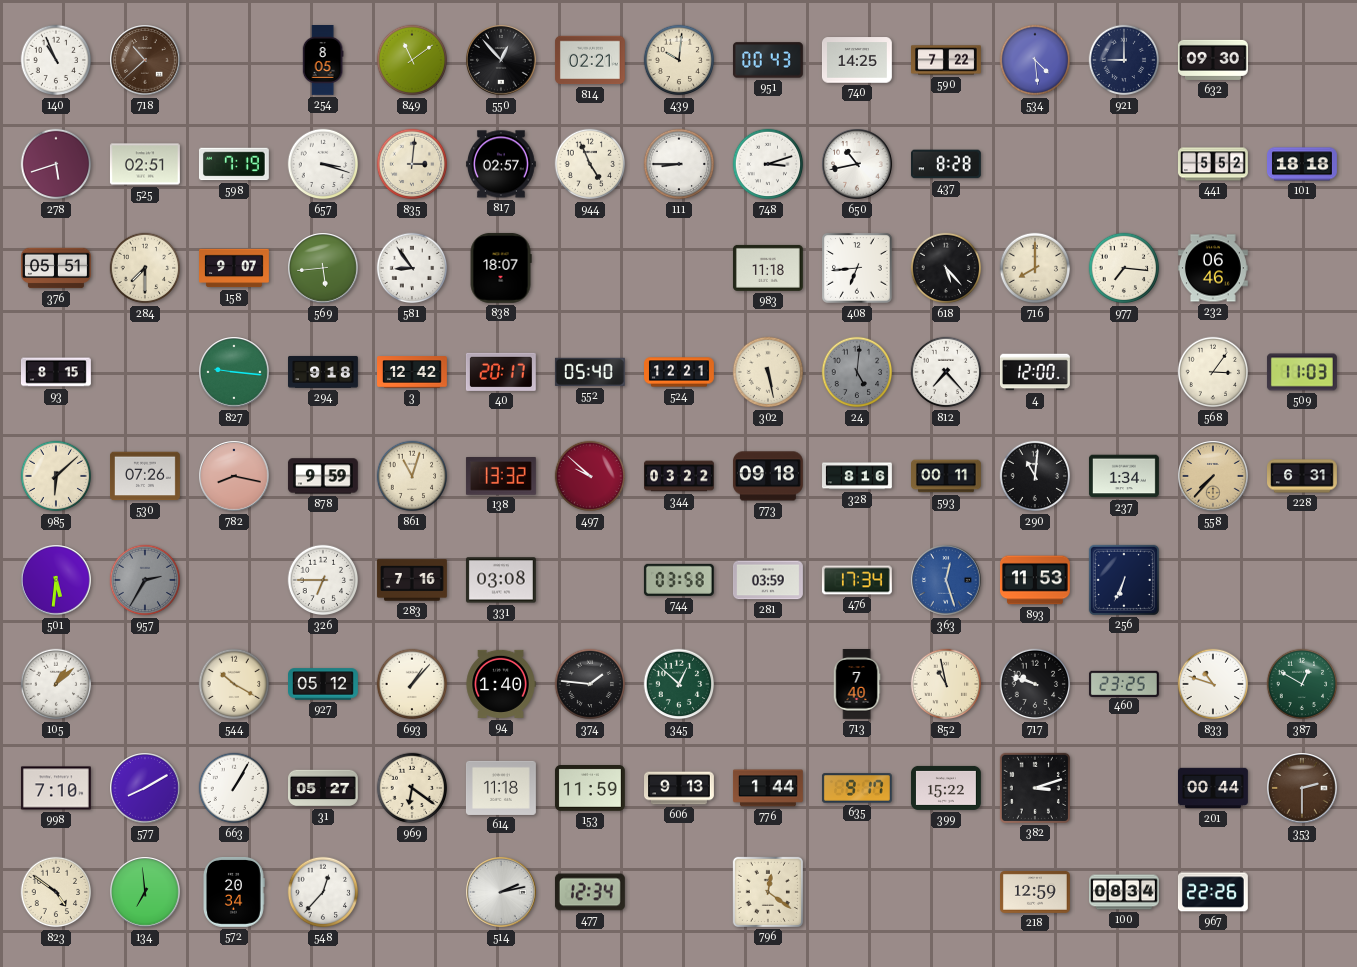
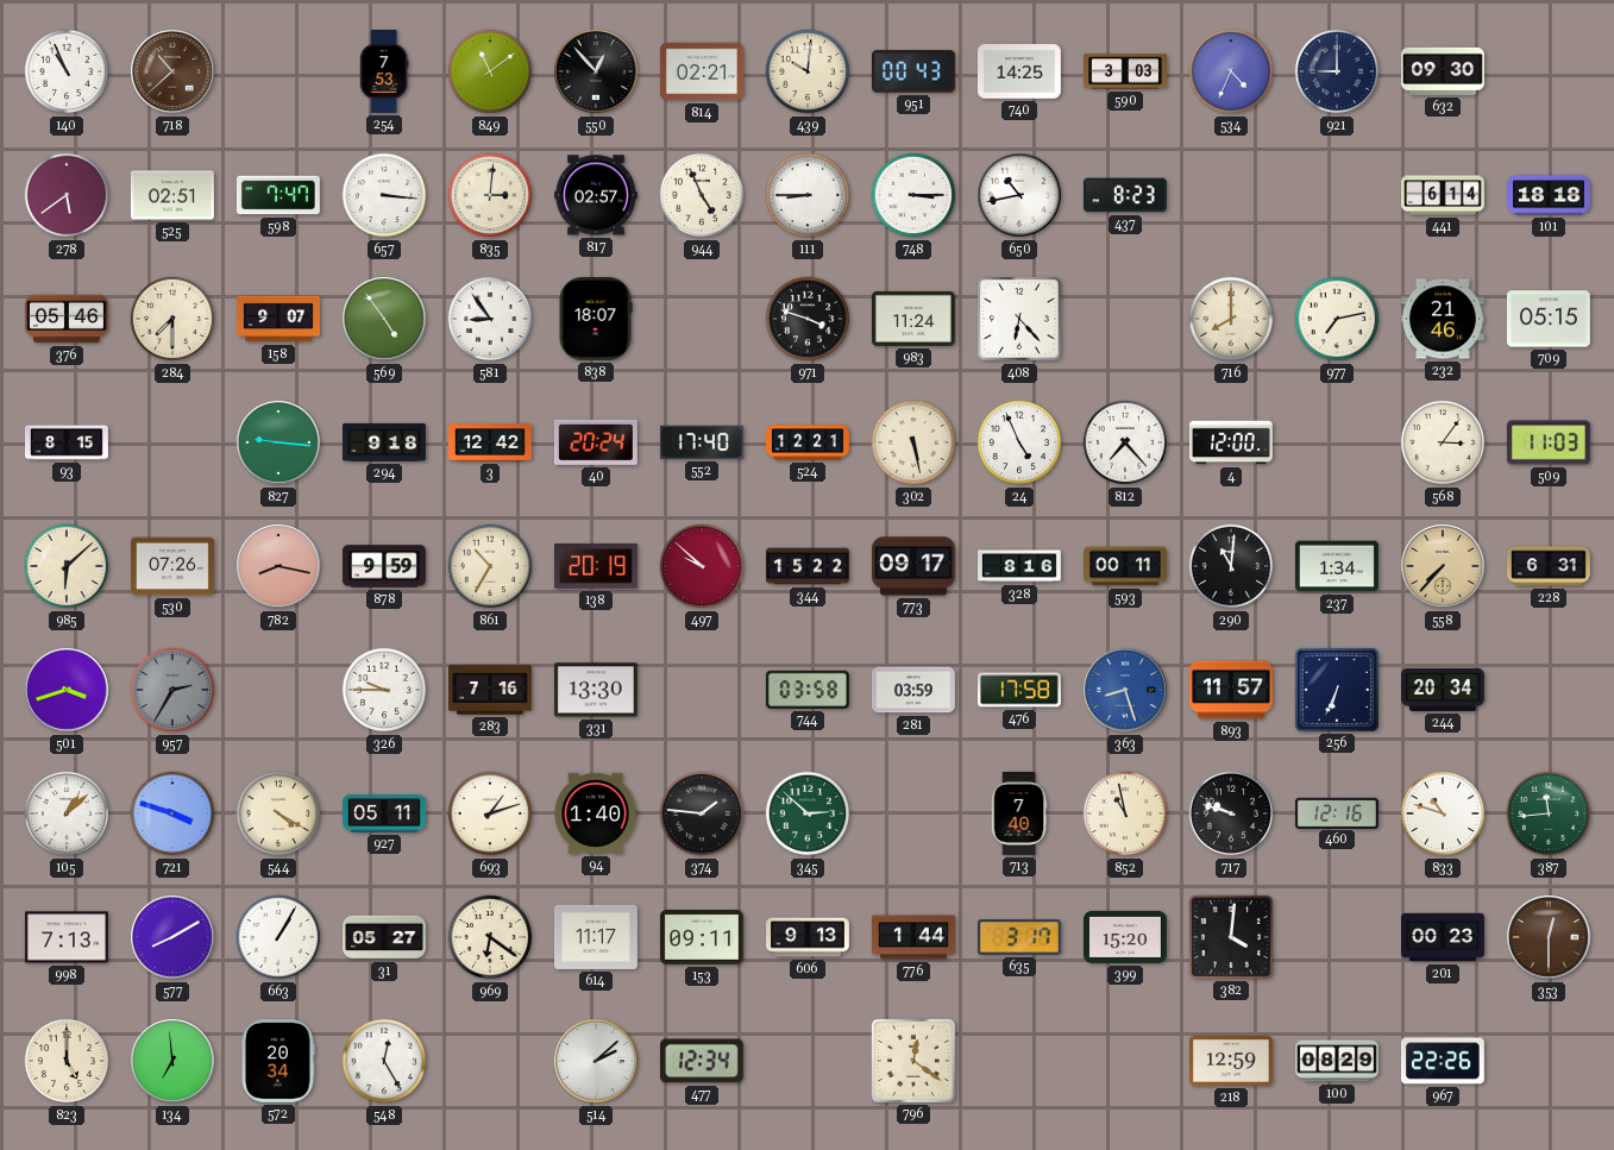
254: 8:05 -> 7:53
590: 7:22 -> 3:03
534: 4:29 -> 4:34
278: 5:42 -> 5:39
598: 7:19 -> 7:47
657: 3:18 -> 3:16
748: 3:12 -> 3:15
437: 8:28 -> 8:23
441: 5:52 -> 6:14
376: 05:51 -> 05:46
569: 5:44 -> 4:54
971: none -> 3:48
983: 11:18 -> 11:24
408: 6:44 -> 6:23
618: 5:23 -> none
977: 7:16 -> 7:13
232: 06:46 -> 21:46
709: none -> 05:15
40: 20:17 -> 20:24
552: 05:40 -> 17:40
24: 5:01 -> 4:56
24 dial: grey -> white
861: 11:03 -> 10:35
138: 13:32 -> 20:19
344: 03:22 -> 15:22
773: 09:18 -> 09:17
501: 5:31 -> 3:42
326: 6:45 -> 9:45
331: 03:08 -> 13:30
476: 17:34 -> 17:58
363: 12:27 -> 8:27
893: 11:53 -> 11:57
244: none -> 20:34
721: none -> 3:48
544: 10:20 -> 4:20
927: 05:12 -> 05:11
693: 1:07 -> 1:12
345: 12:52 -> 2:52
460: 23:25 -> 12:16
387: 12:50 -> 11:44
998: 7:10 -> 7:13
614: 11:18 -> 11:17
153: 11:59 -> 09:11
635: 9:17 -> 3:17
399: 15:22 -> 15:20
382: 3:12 -> 4:01
201: 00:44 -> 00:23
353: 2:30 -> 12:30
823: 4:51 -> 5:00
548: 12:37 -> 12:25
514: 2:13 -> 2:08
100: 08:34 -> 08:29
